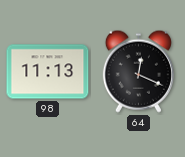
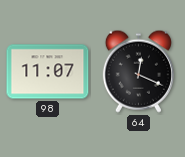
98: 11:13 -> 11:07
